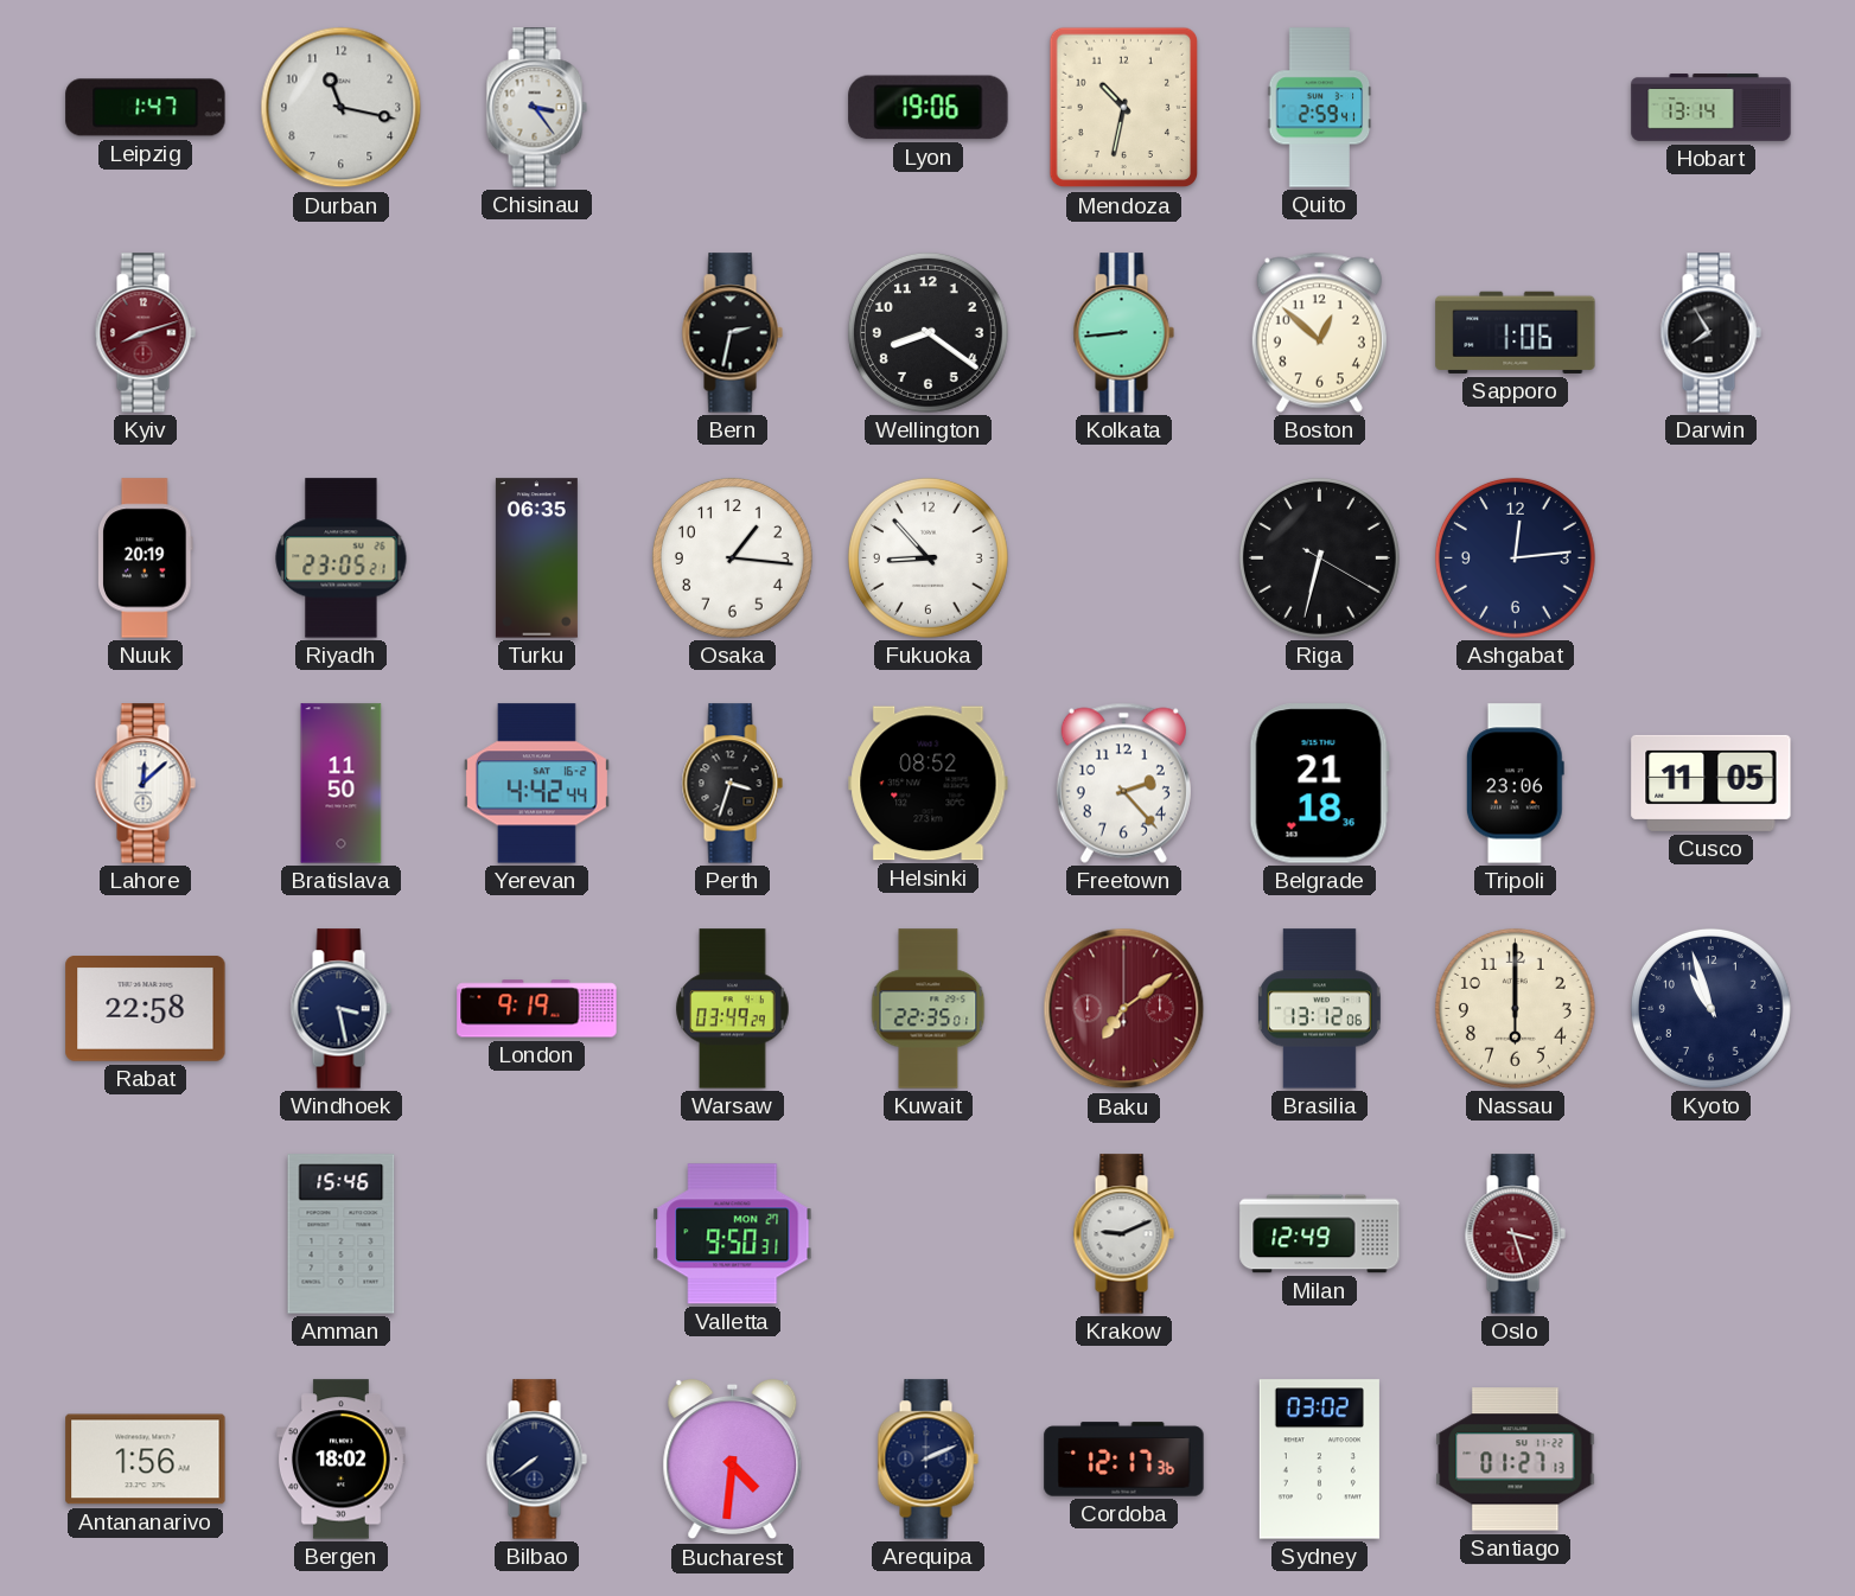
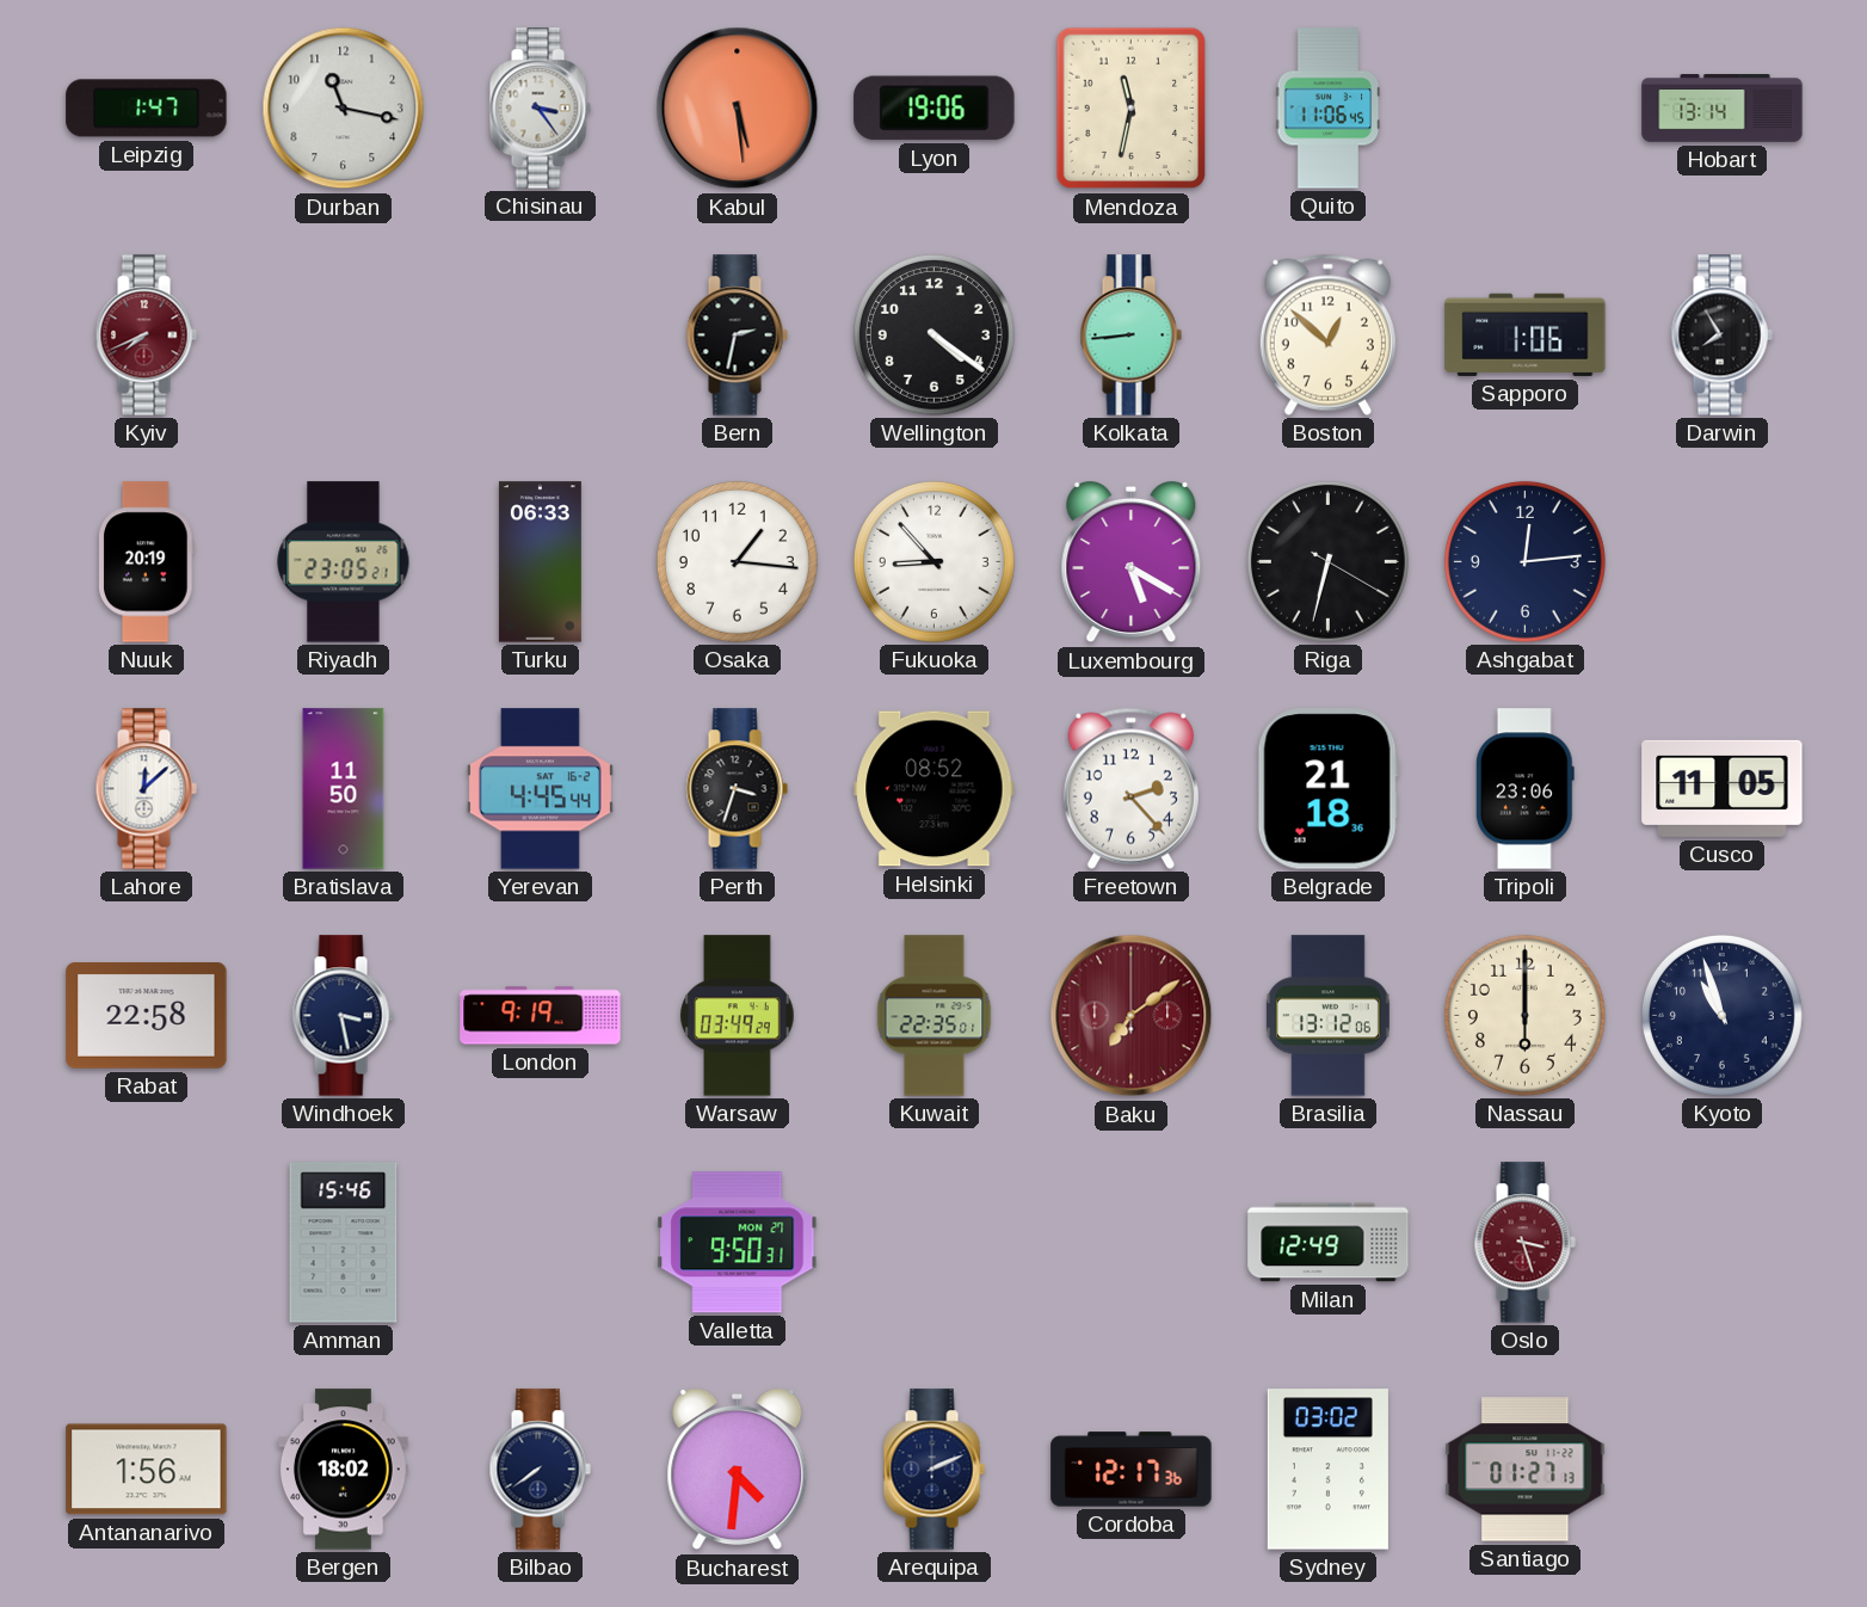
Kabul: none -> 5:29
Mendoza: 10:32 -> 11:32
Quito: 2:59 -> 11:06
Kyiv: 8:12 -> 7:41
Wellington: 8:21 -> 4:21
Turku: 06:35 -> 06:33
Luxembourg: none -> 5:20
Yerevan: 4:42 -> 4:45
Krakow: 9:11 -> none
